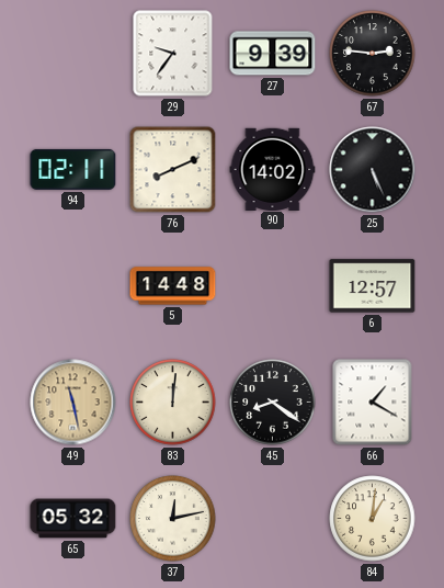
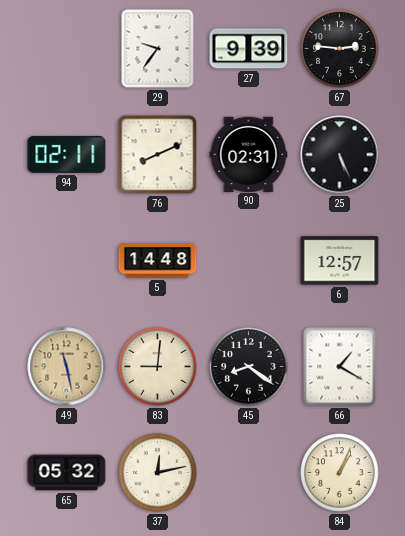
90: 14:02 -> 02:31
83: 12:01 -> 9:01
84: 1:01 -> 1:04
